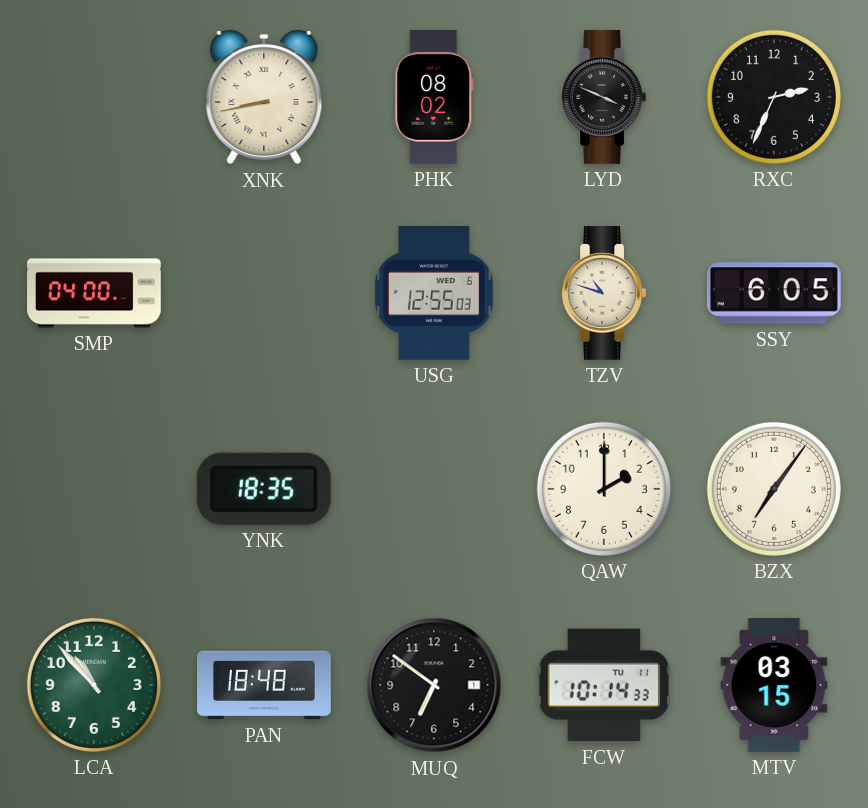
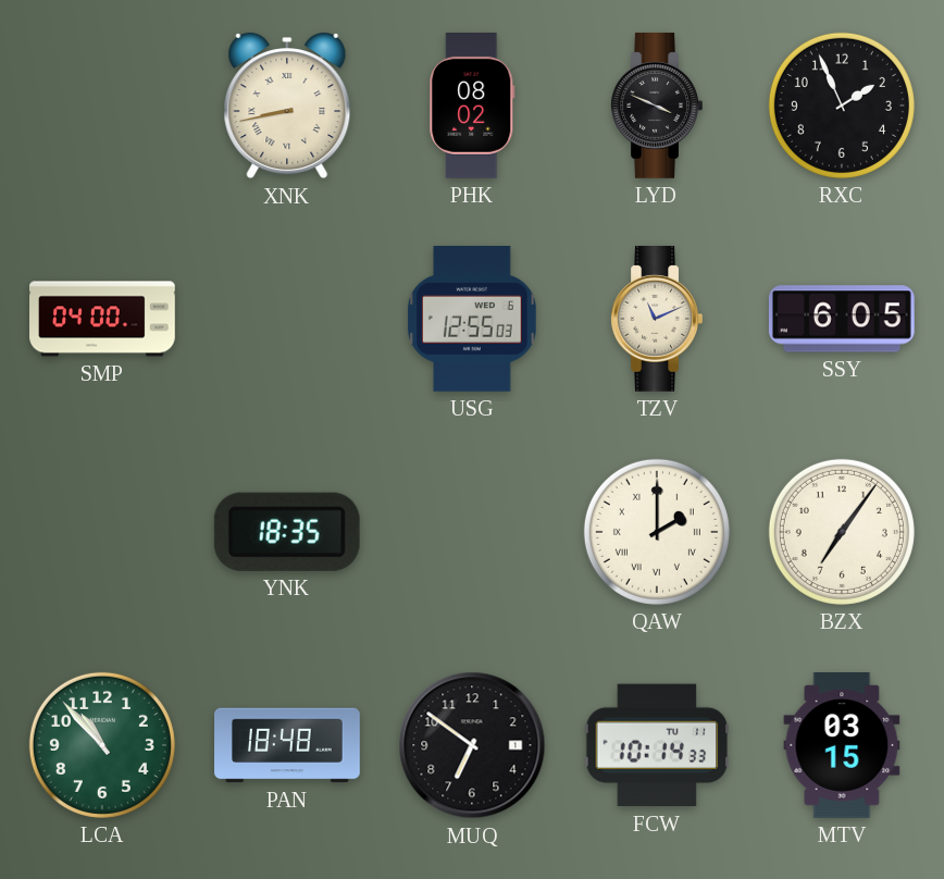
RXC: 2:34 -> 1:56
TZV: 10:48 -> 11:11
QAW numerals: Arabic -> Roman
